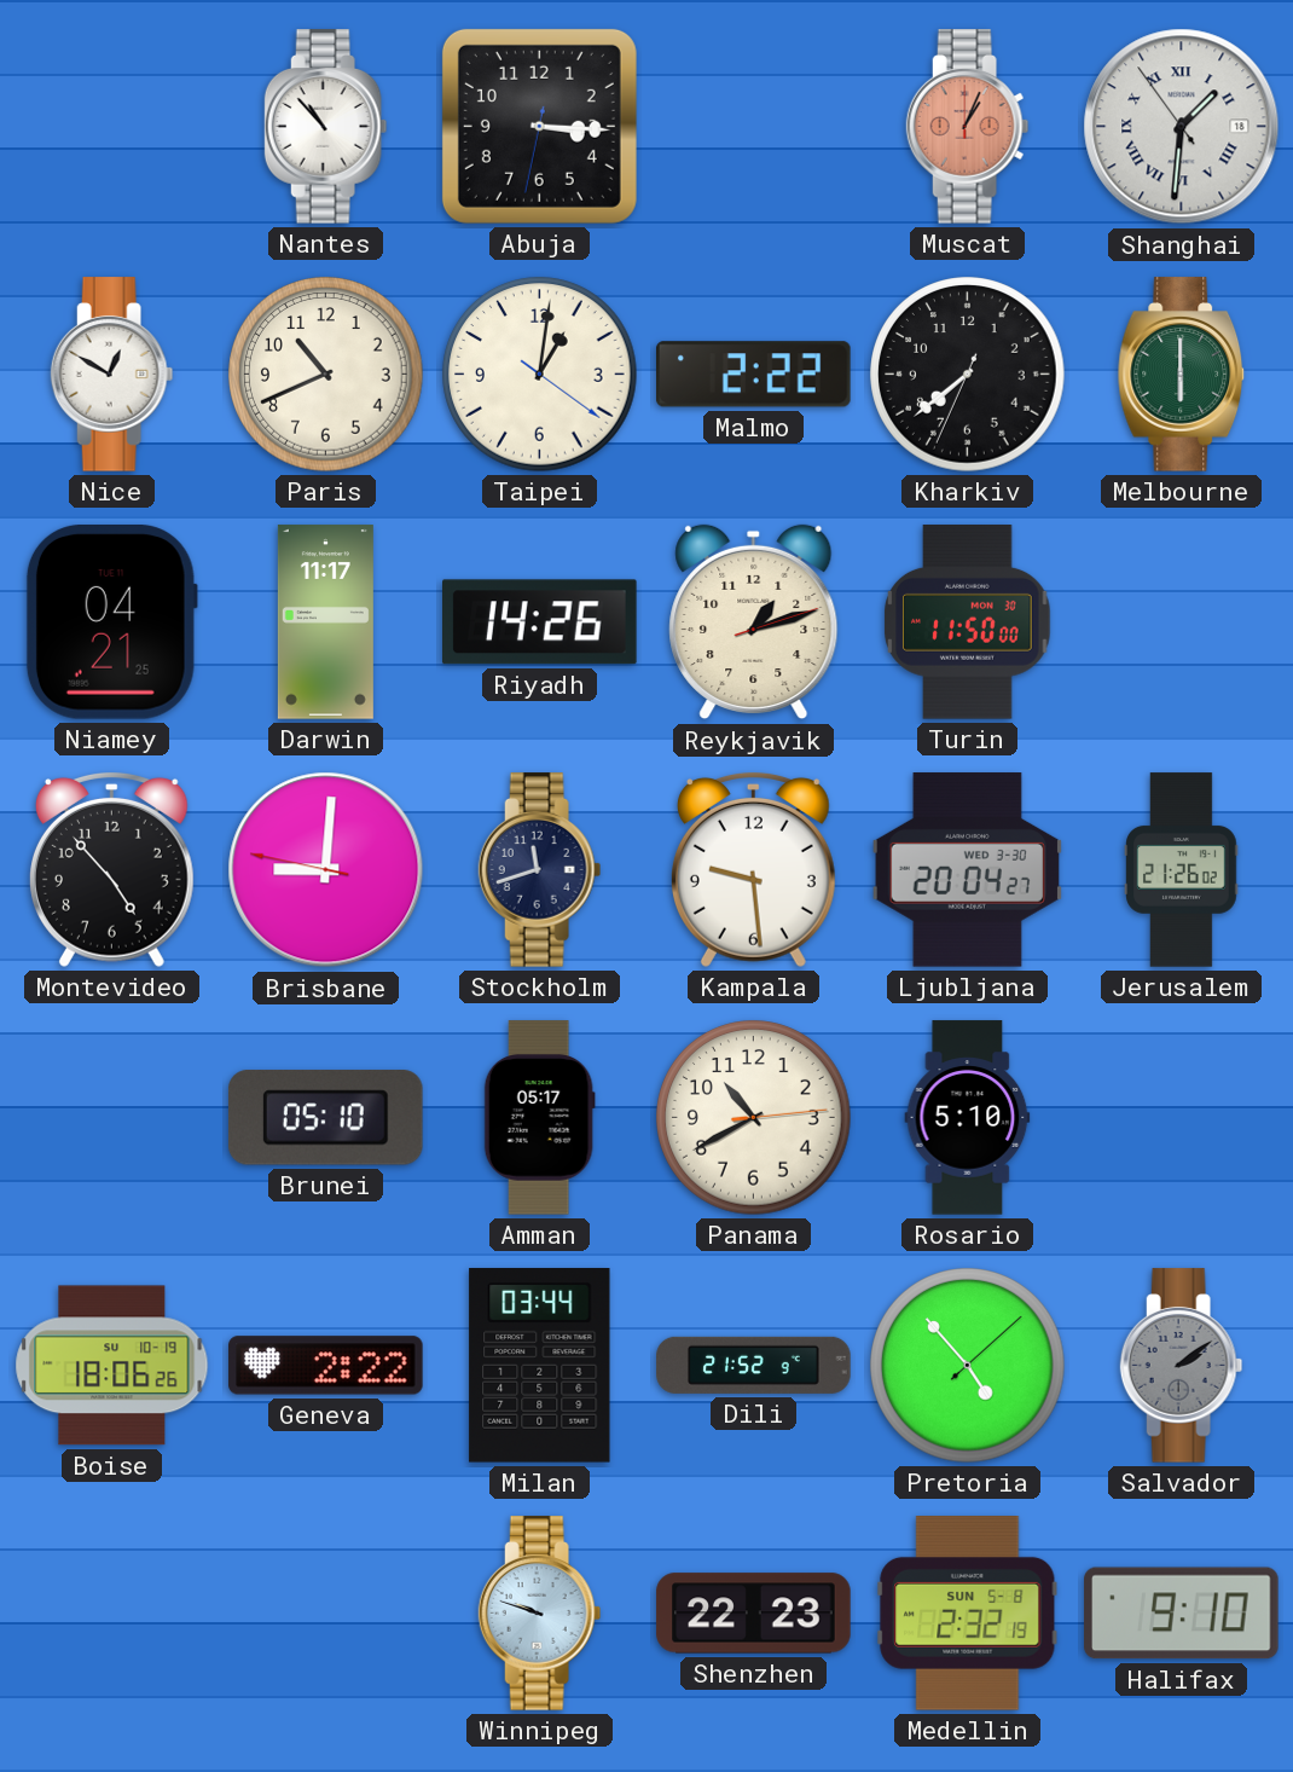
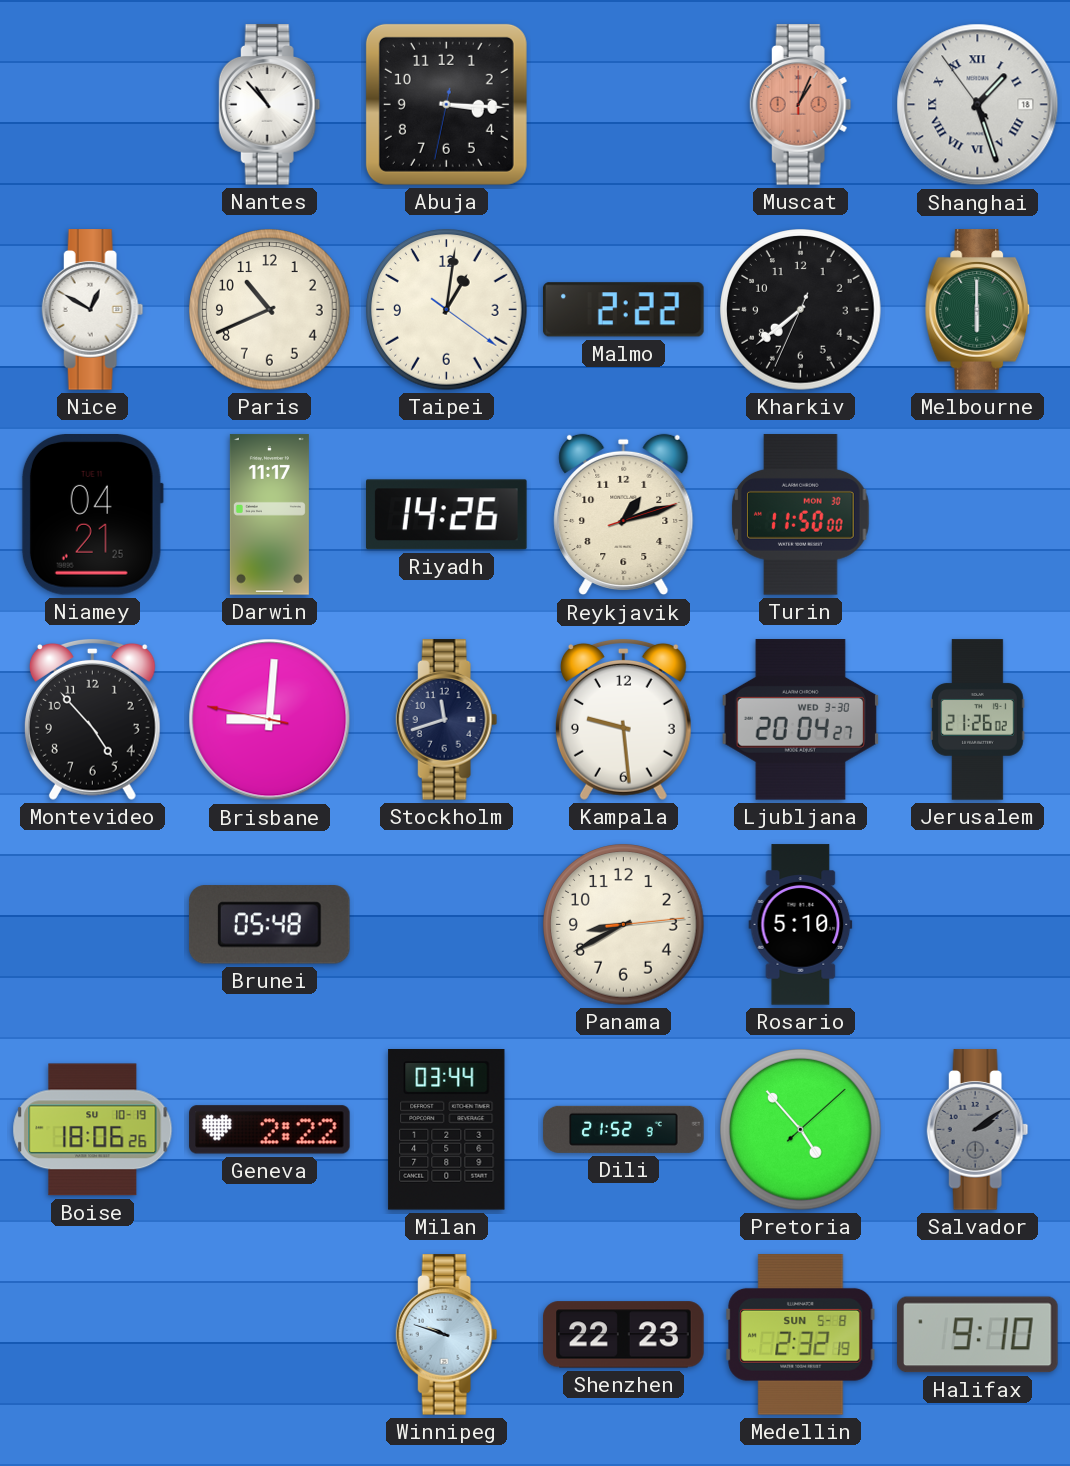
Shanghai: 1:30 -> 1:26
Brunei: 05:10 -> 05:48
Amman: 05:17 -> none
Panama: 10:40 -> 8:40
